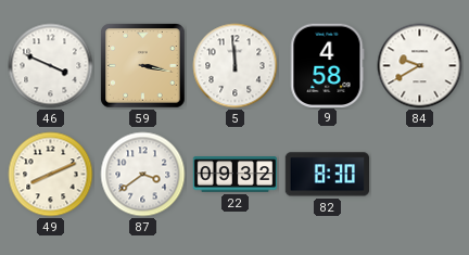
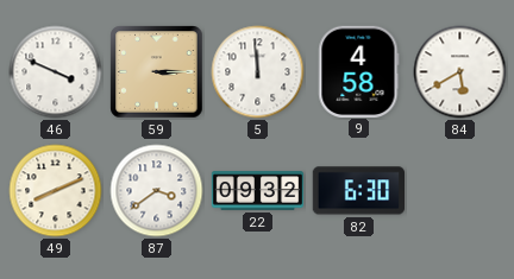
59: 3:17 -> 3:15
84: 9:40 -> 5:40
82: 8:30 -> 6:30
